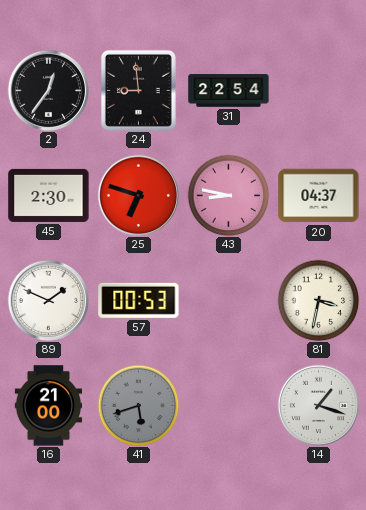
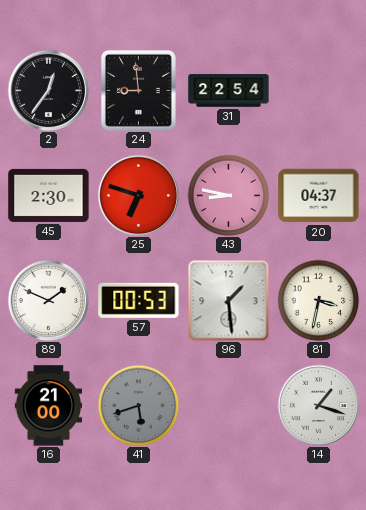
96: none -> 1:29
